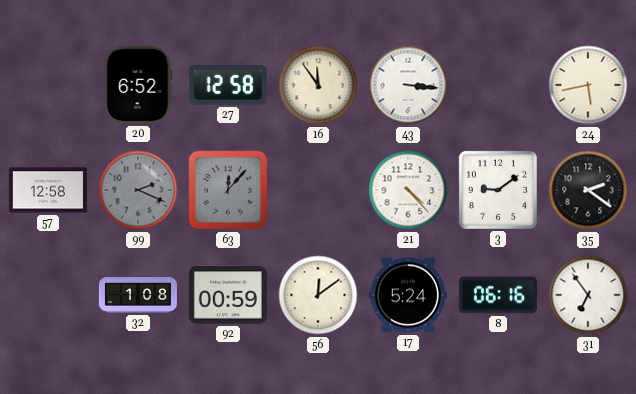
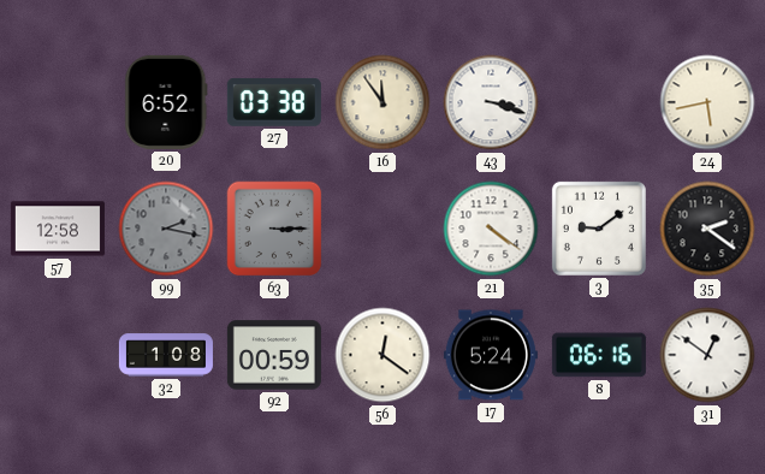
27: 12:58 -> 03:38
43: 3:16 -> 3:18
99: 2:19 -> 2:17
63: 12:07 -> 3:15
21: 4:23 -> 4:21
56: 12:09 -> 12:21
31: 6:54 -> 12:51
